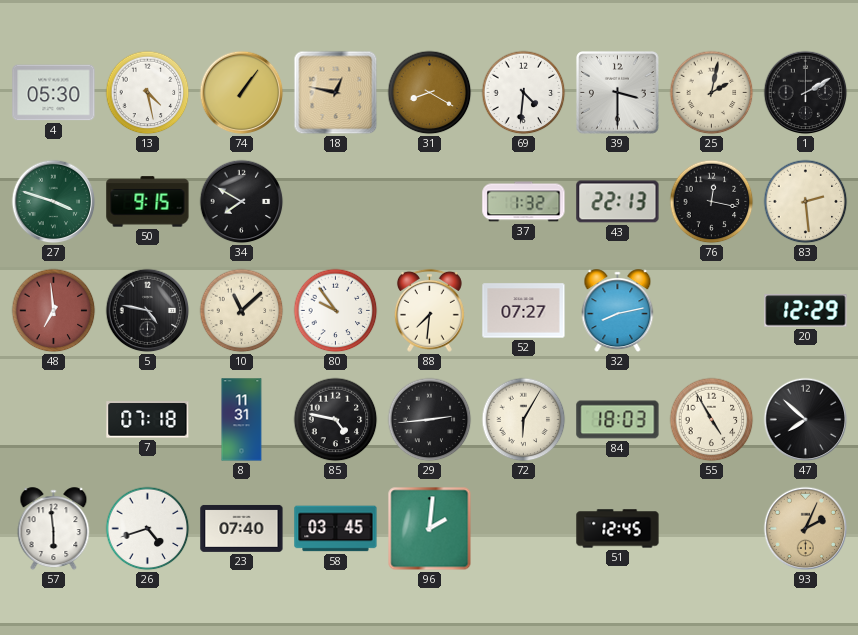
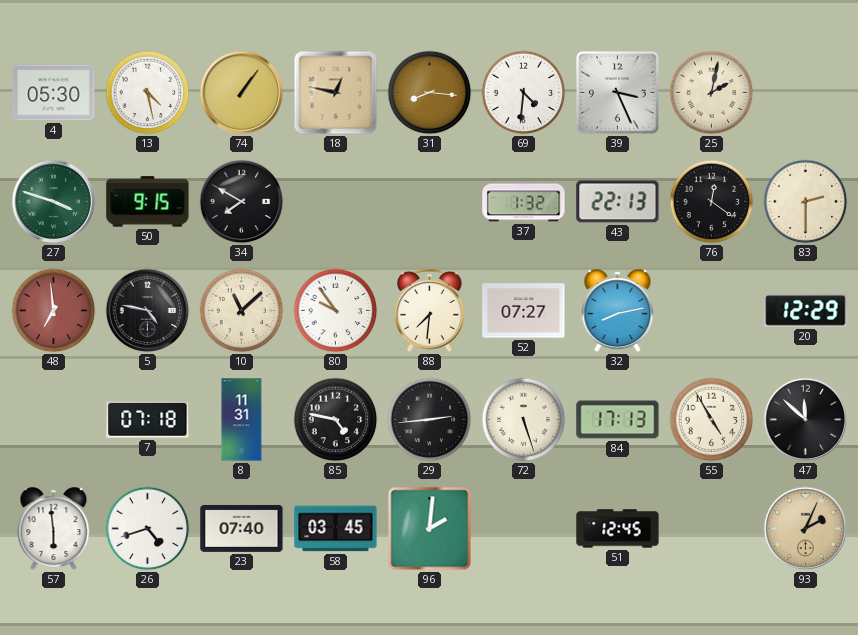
31: 8:20 -> 8:16
39: 3:30 -> 3:26
1: 2:10 -> none
76: 12:17 -> 12:21
83: 2:29 -> 2:30
72: 6:05 -> 5:27
84: 18:03 -> 17:13
47: 7:52 -> 11:52
